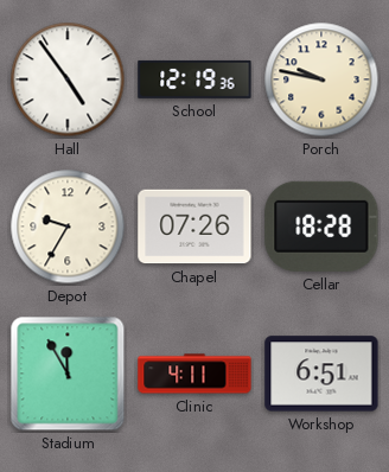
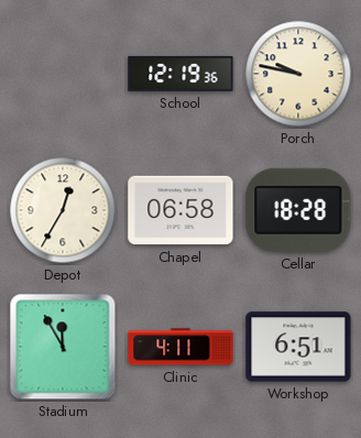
Hall: 4:54 -> none
Depot: 9:35 -> 12:35
Chapel: 07:26 -> 06:58
